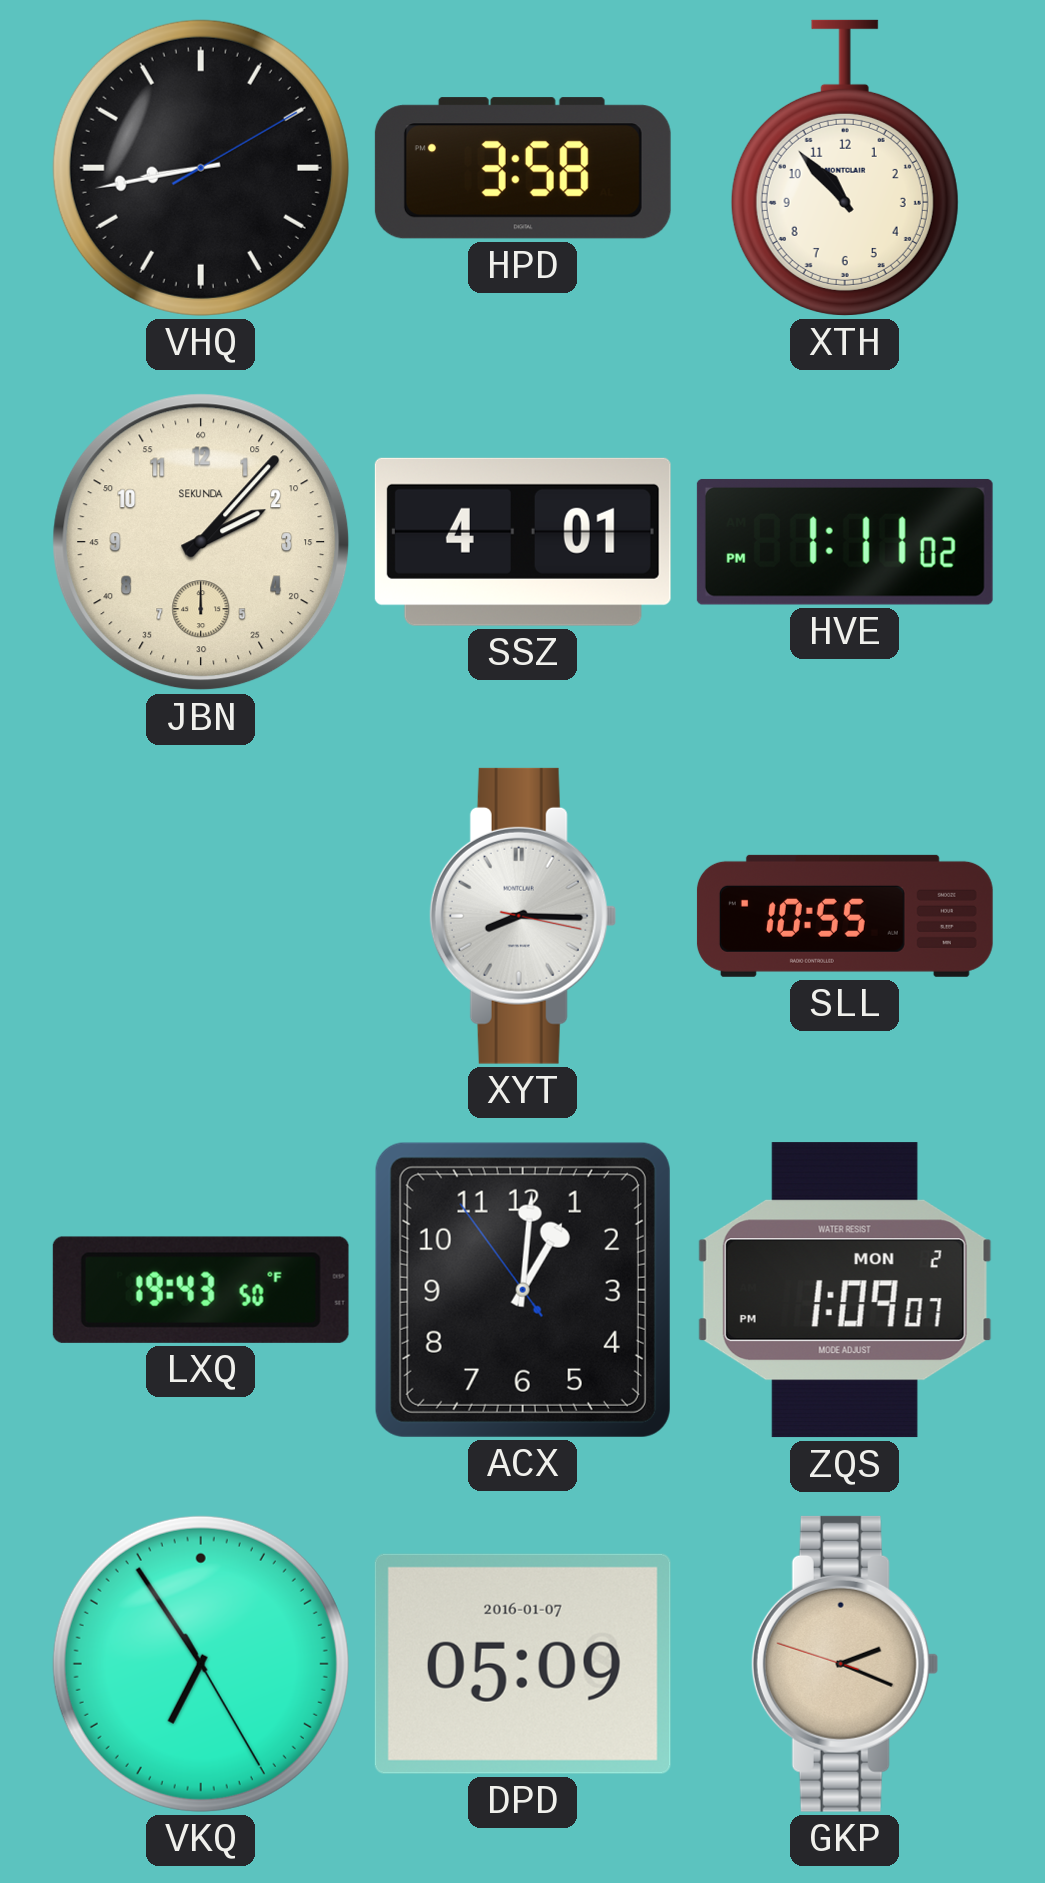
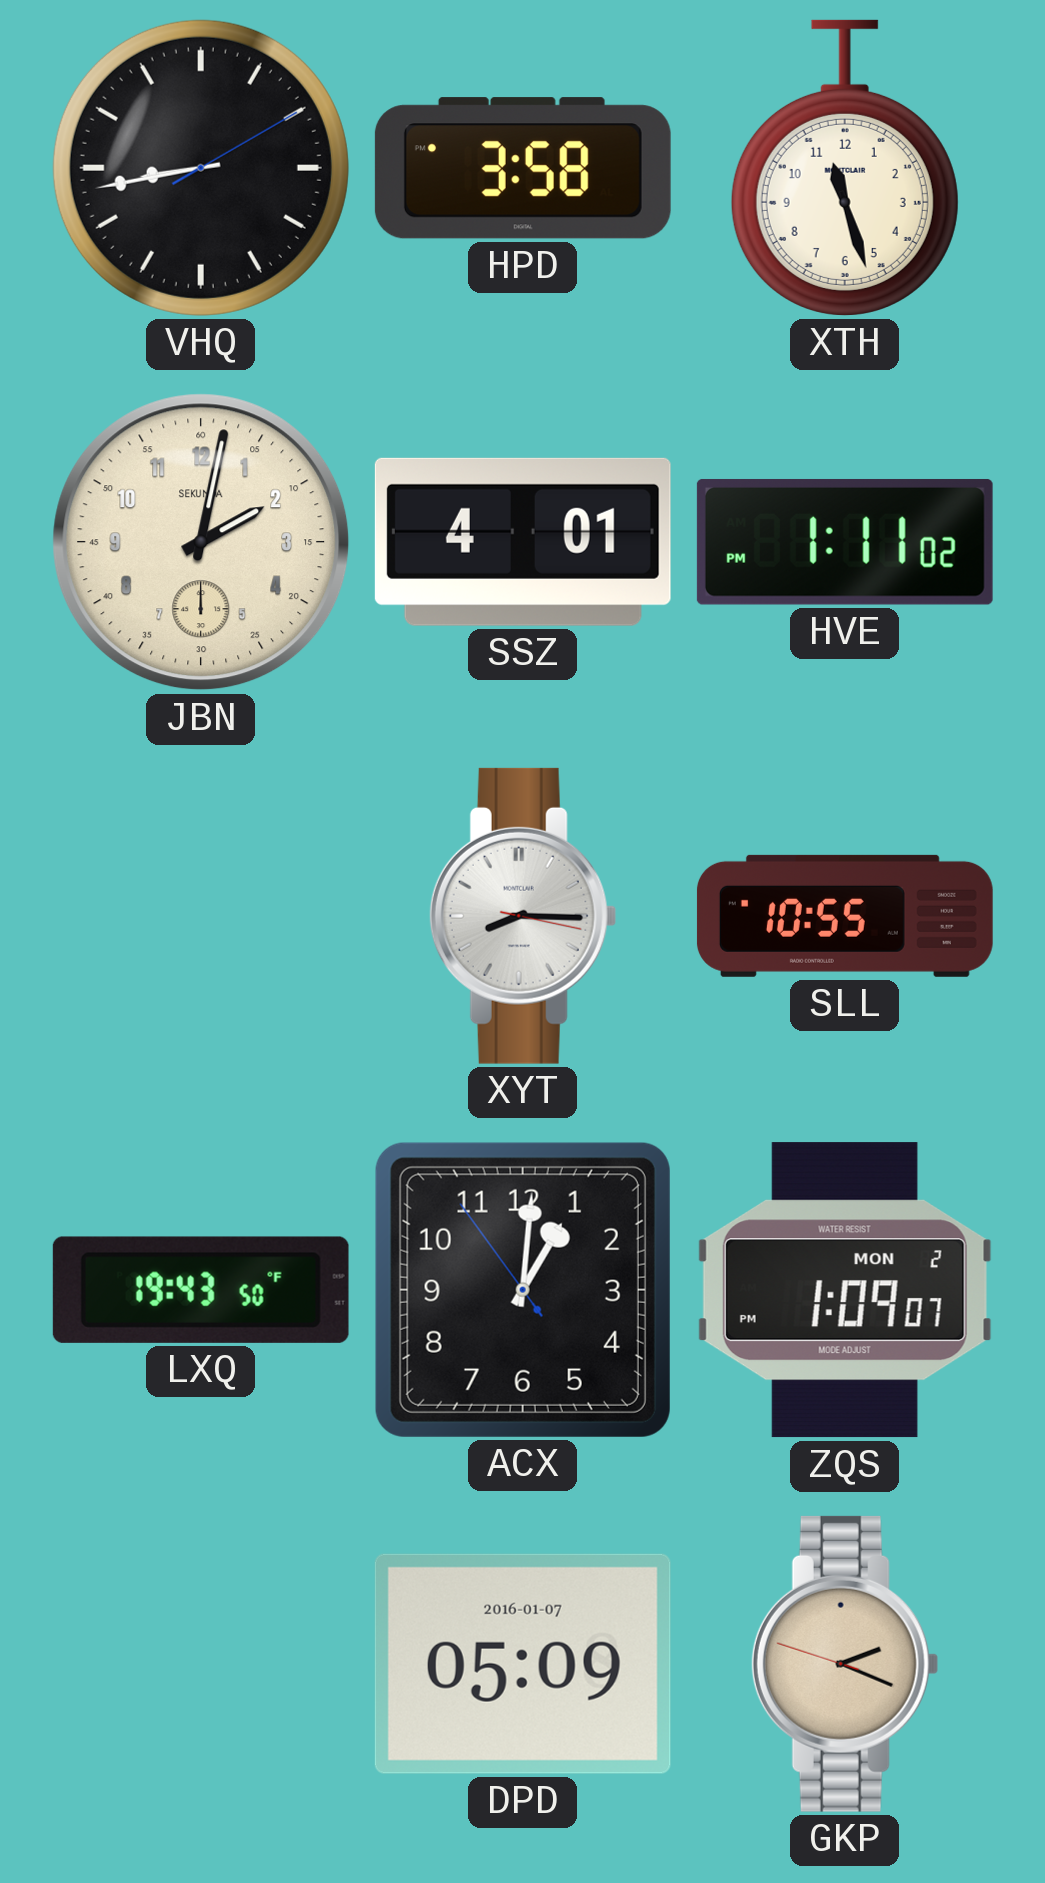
XTH: 10:53 -> 11:27
JBN: 2:07 -> 2:02
VKQ: 6:54 -> none
